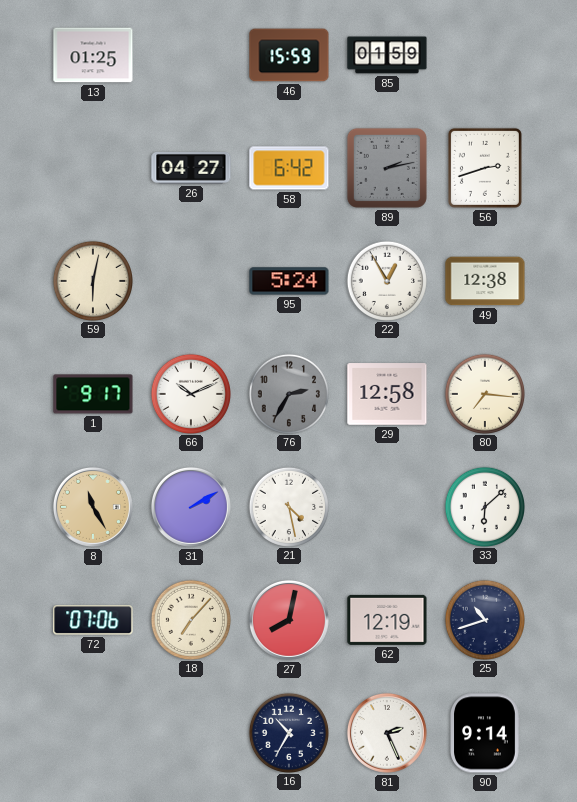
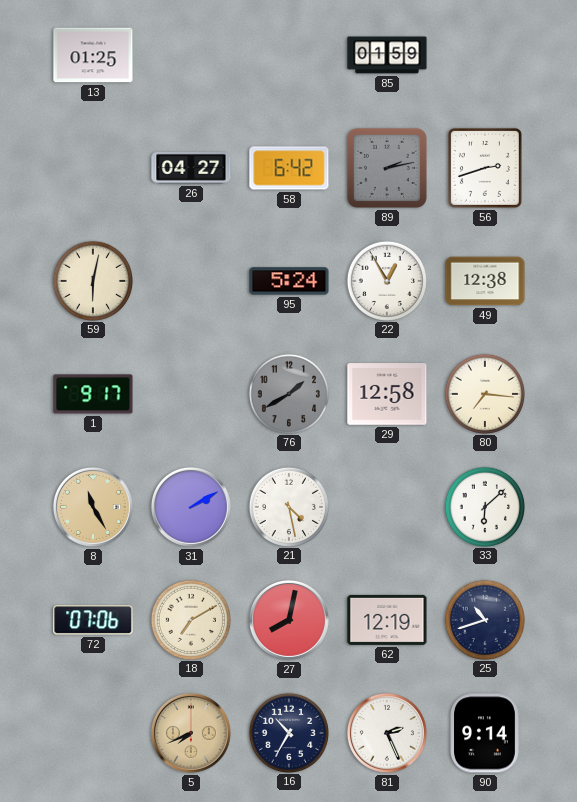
46: 15:59 -> none
66: 10:11 -> none
76: 2:35 -> 1:40
18: 7:07 -> 7:10
5: none -> 7:41
